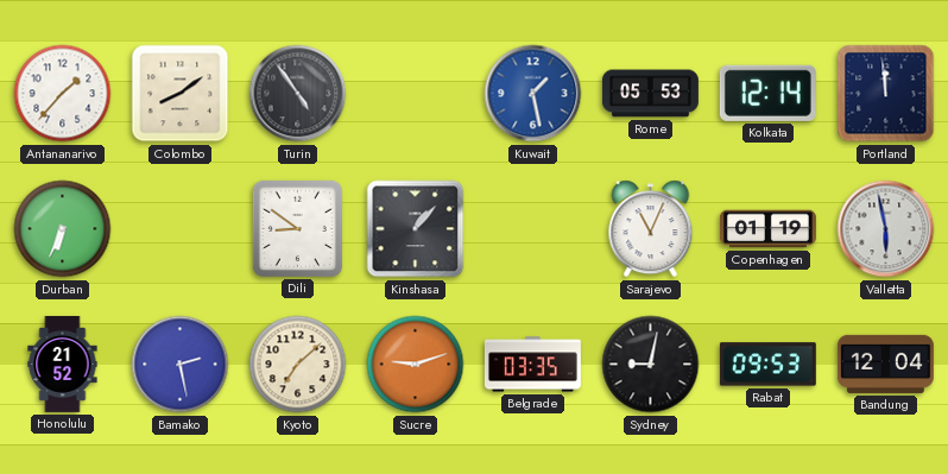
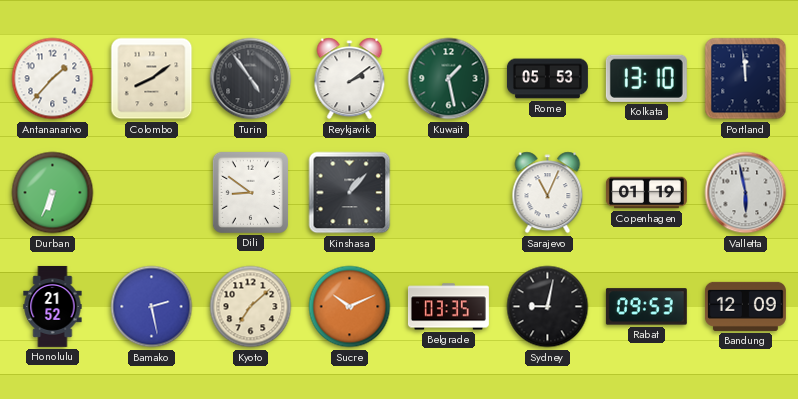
Reykjavik: none -> 2:09
Kuwait dial: blue -> green
Kolkata: 12:14 -> 13:10
Sucre: 9:12 -> 10:11
Bandung: 12:04 -> 12:09
